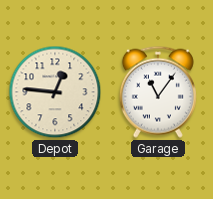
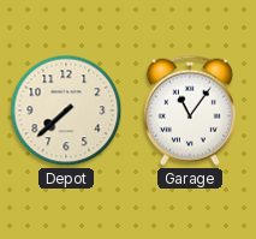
Depot: 12:46 -> 7:38
